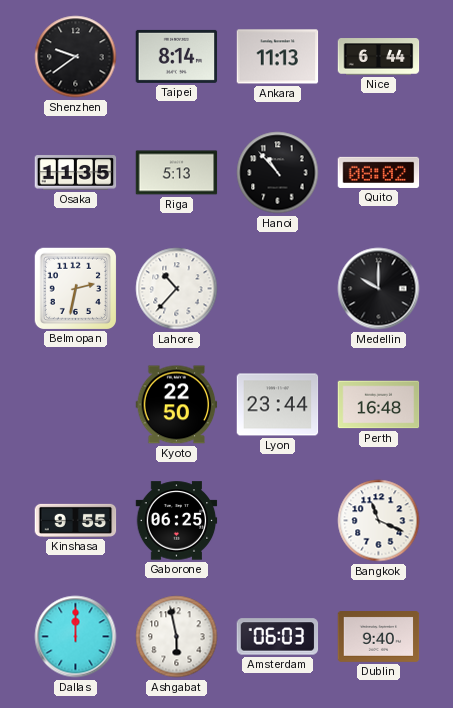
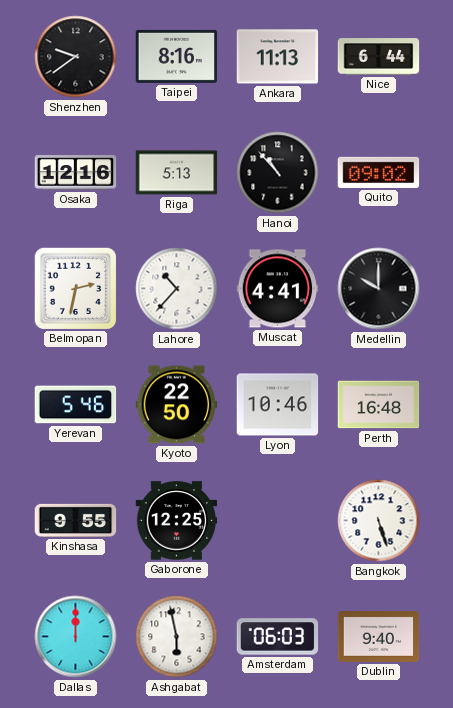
Taipei: 8:14 -> 8:16
Osaka: 11:35 -> 12:16
Quito: 08:02 -> 09:02
Muscat: none -> 4:41
Yerevan: none -> 5:46
Lyon: 23:44 -> 10:46
Gaborone: 06:25 -> 12:25
Bangkok: 11:19 -> 5:27
